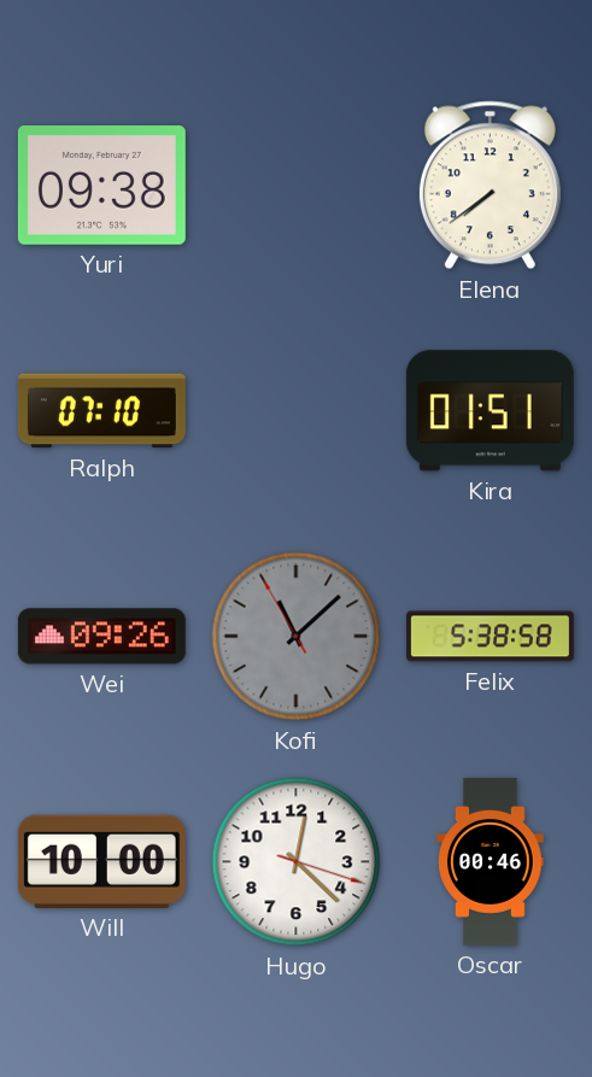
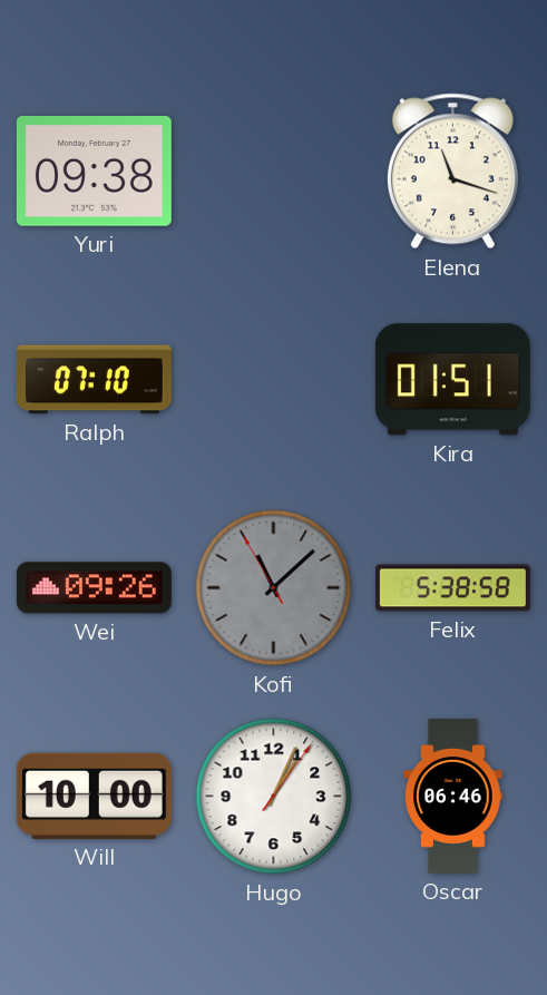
Elena: 7:39 -> 11:18
Hugo: 12:22 -> 1:04
Oscar: 00:46 -> 06:46
